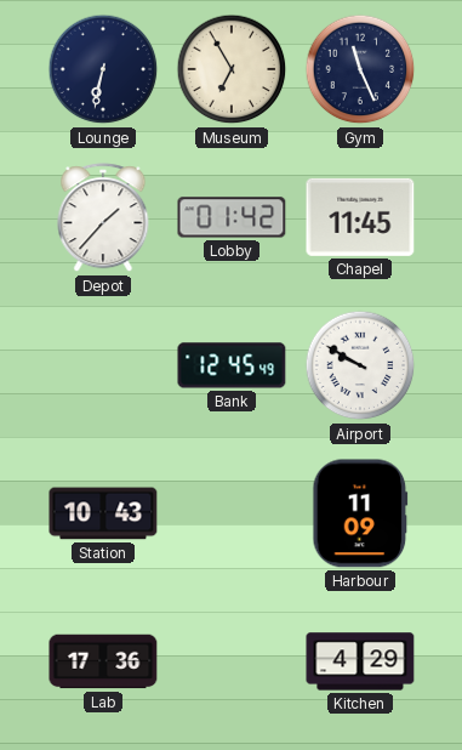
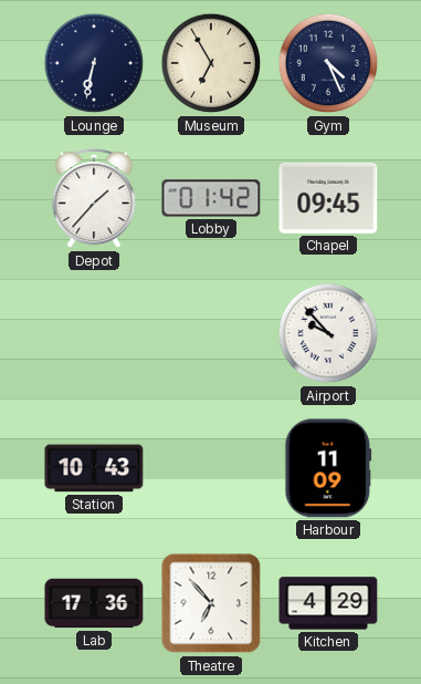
Gym: 11:26 -> 4:26
Chapel: 11:45 -> 09:45
Bank: 12:45 -> none
Airport: 9:50 -> 9:53
Theatre: none -> 6:53
